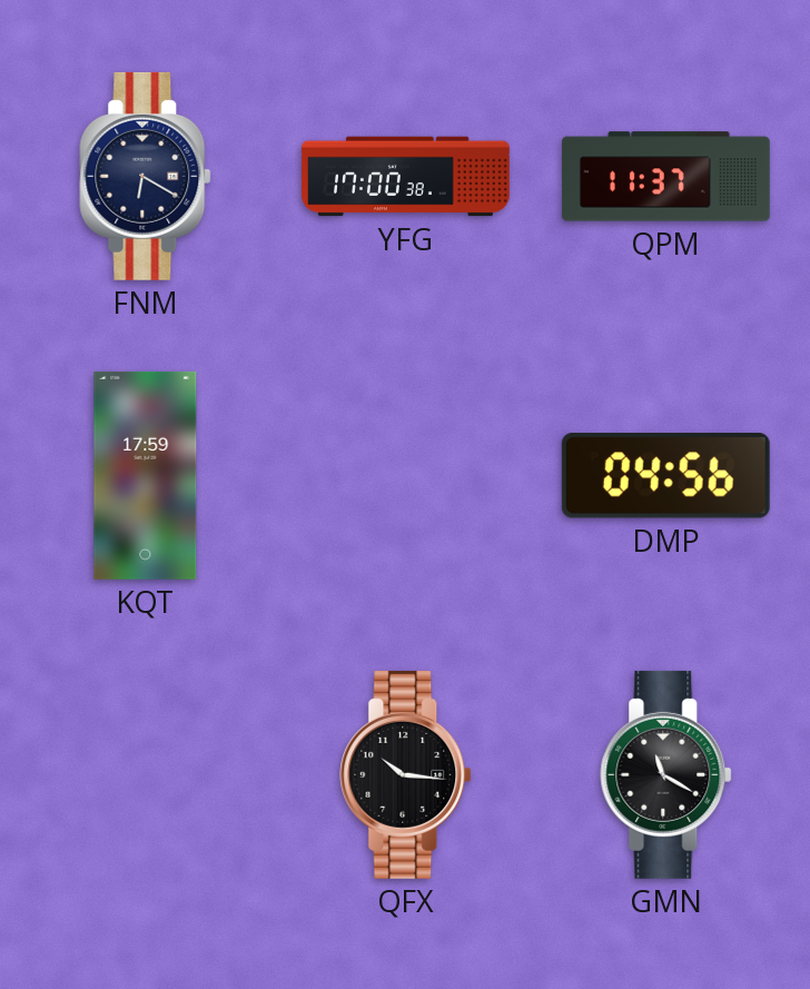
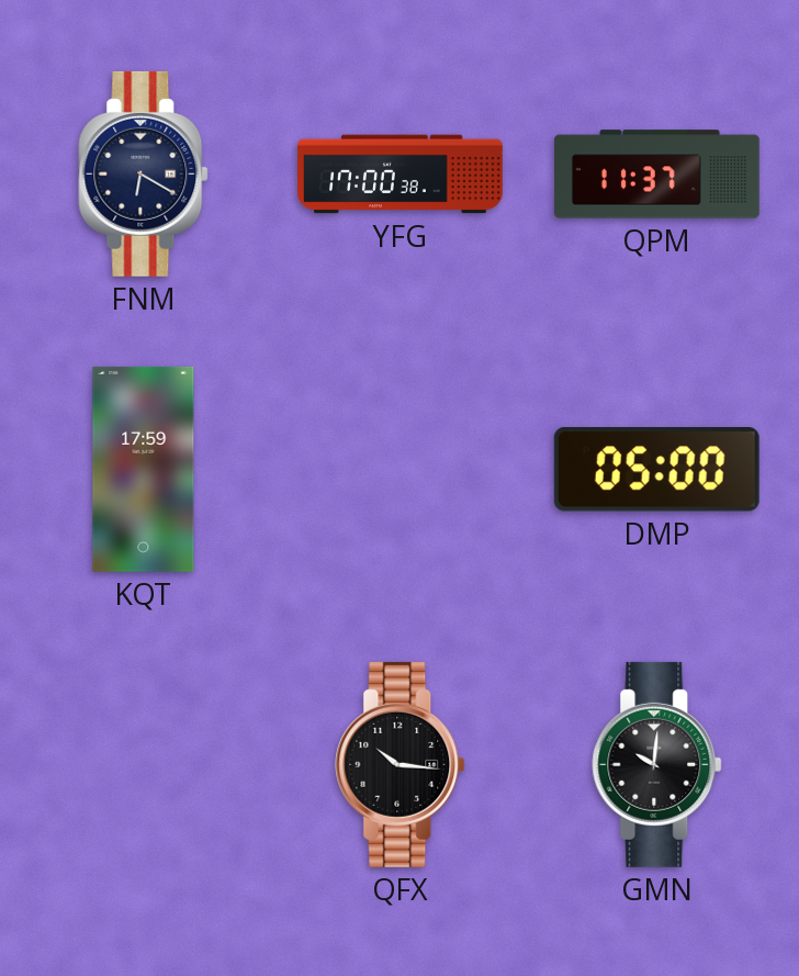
DMP: 04:56 -> 05:00
GMN: 11:20 -> 10:01
